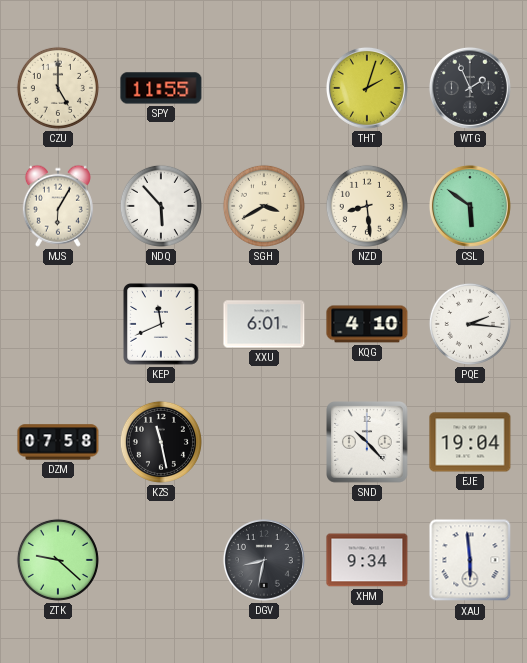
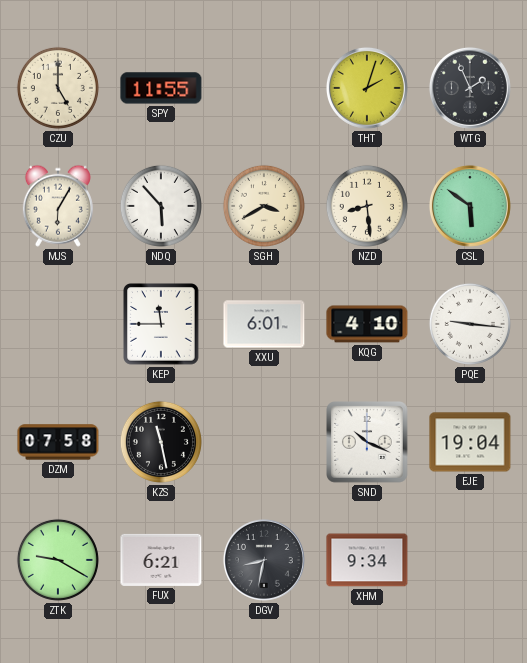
KEP: 11:41 -> 11:45
PQE: 2:16 -> 9:16
SND: 10:23 -> 10:19
ZTK: 9:22 -> 9:20
FUX: none -> 6:21
XAU: 5:59 -> none
